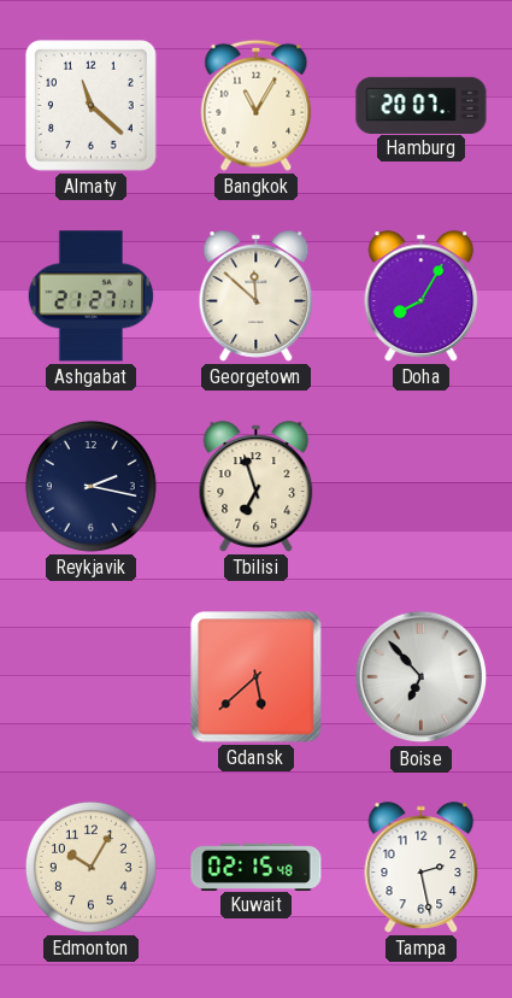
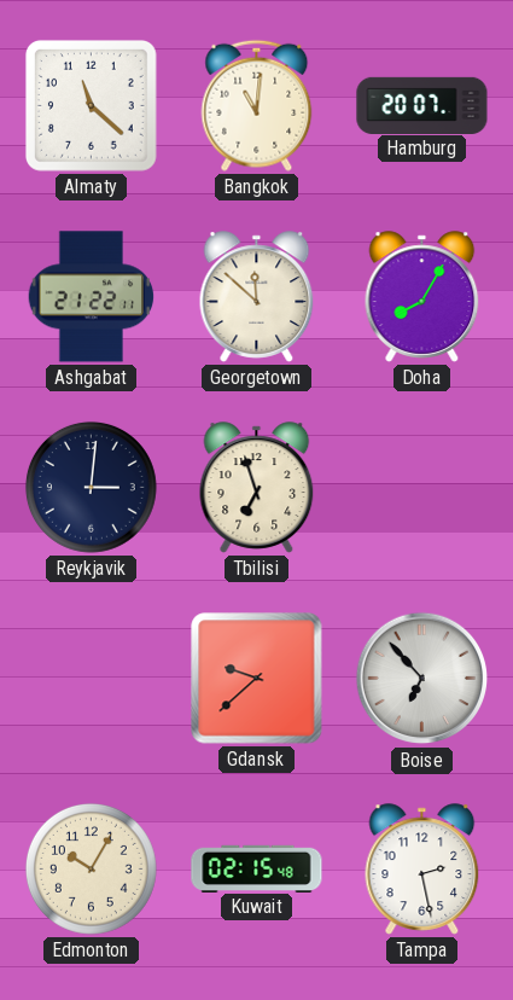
Bangkok: 11:05 -> 11:01
Ashgabat: 21:27 -> 21:22
Reykjavik: 2:17 -> 3:01
Gdansk: 5:38 -> 9:38
